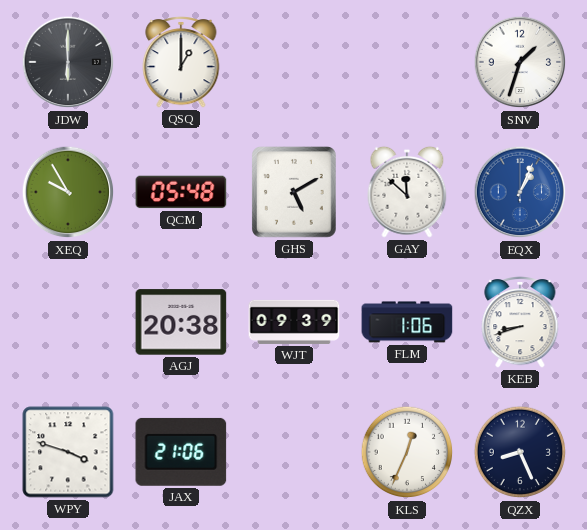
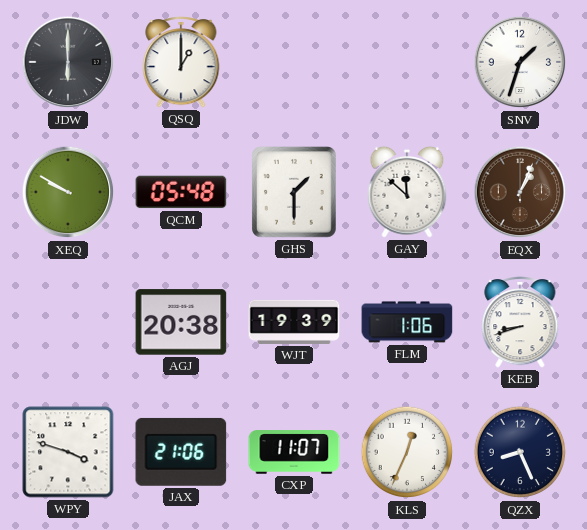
XEQ: 9:55 -> 9:50
GHS: 5:10 -> 1:30
EQX dial: blue -> brown
WJT: 09:39 -> 19:39
CXP: none -> 11:07
